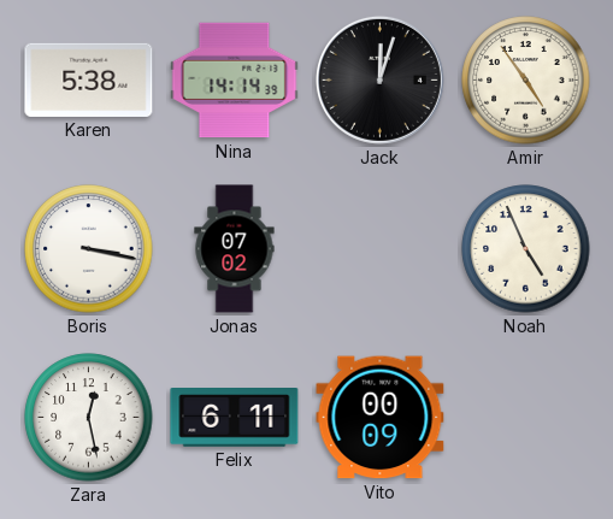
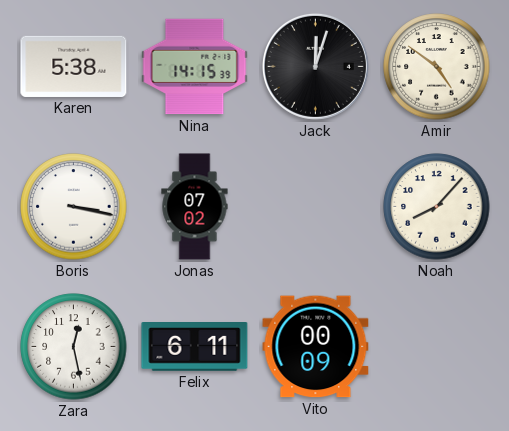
Nina: 14:14 -> 14:15
Amir: 4:54 -> 4:51
Noah: 4:56 -> 8:07
